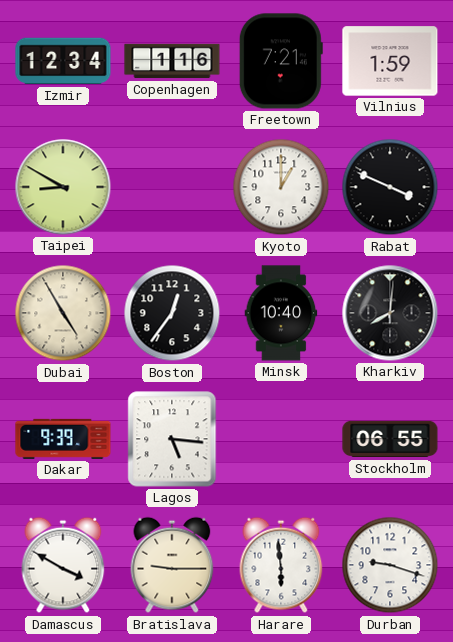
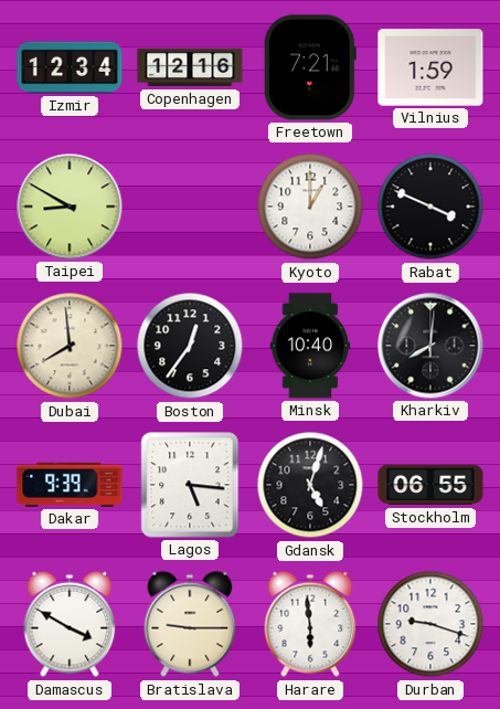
Copenhagen: 1:16 -> 12:16
Dubai: 4:55 -> 7:59
Gdansk: none -> 5:03
